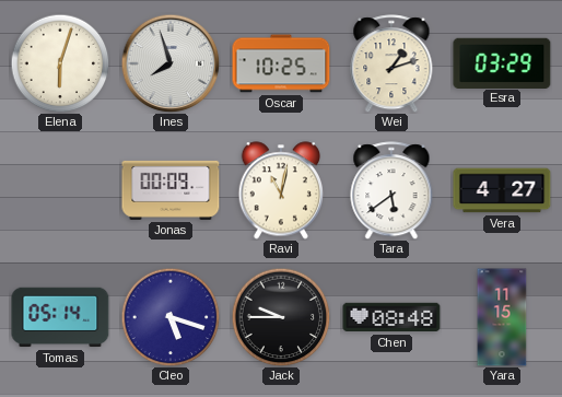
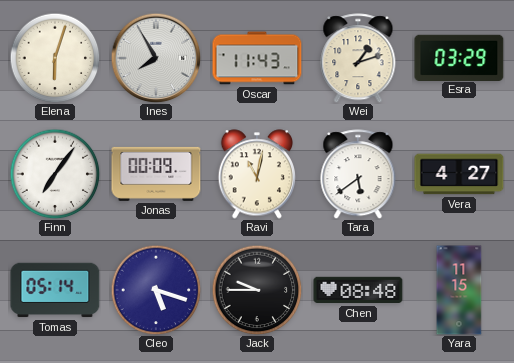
Ines: 7:57 -> 7:55
Oscar: 10:25 -> 11:43
Finn: none -> 7:06
